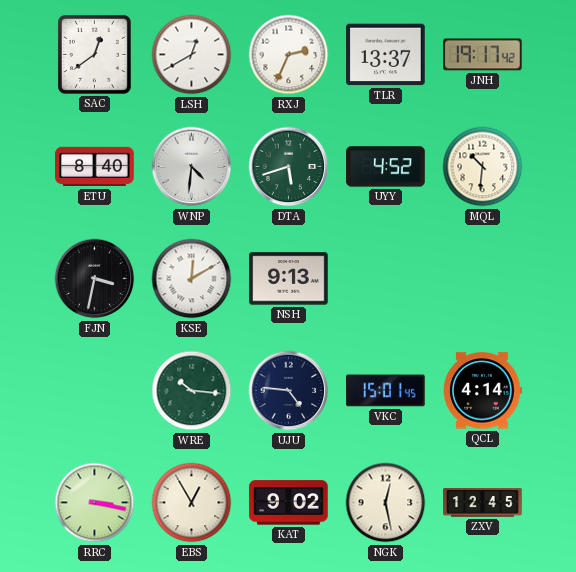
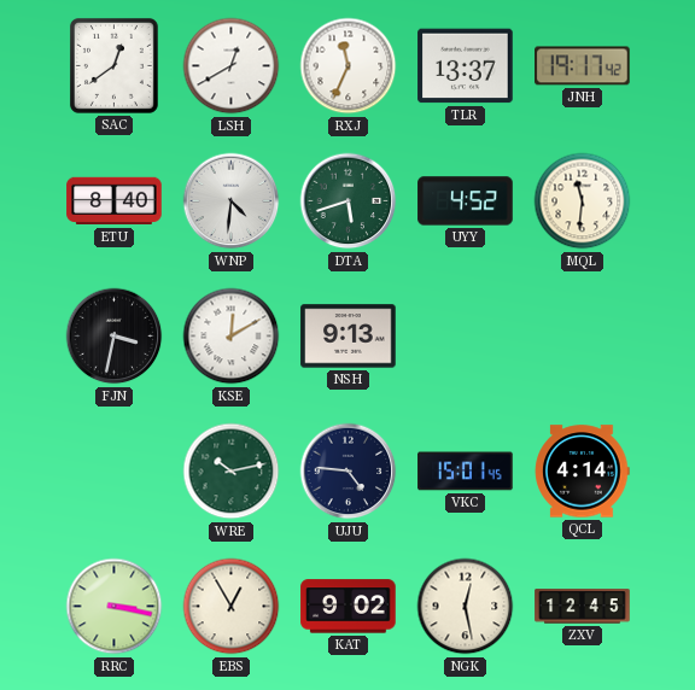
RXJ: 2:34 -> 11:34
MQL: 10:31 -> 11:31
WRE: 10:16 -> 10:13
